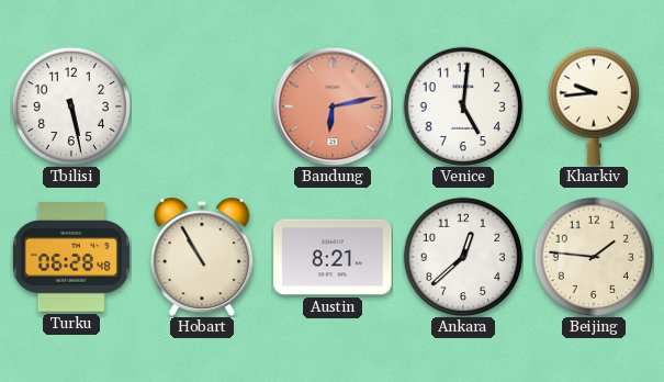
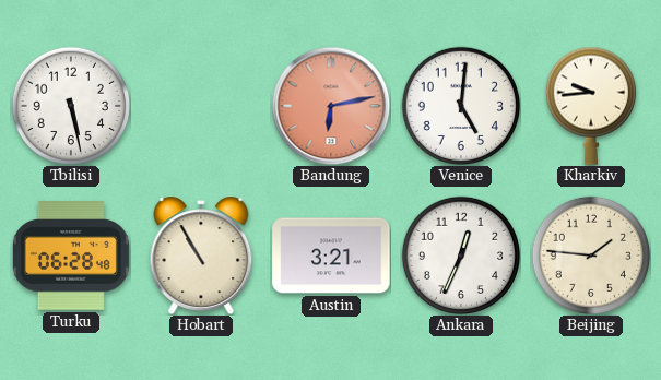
Austin: 8:21 -> 3:21
Ankara: 12:38 -> 12:34
